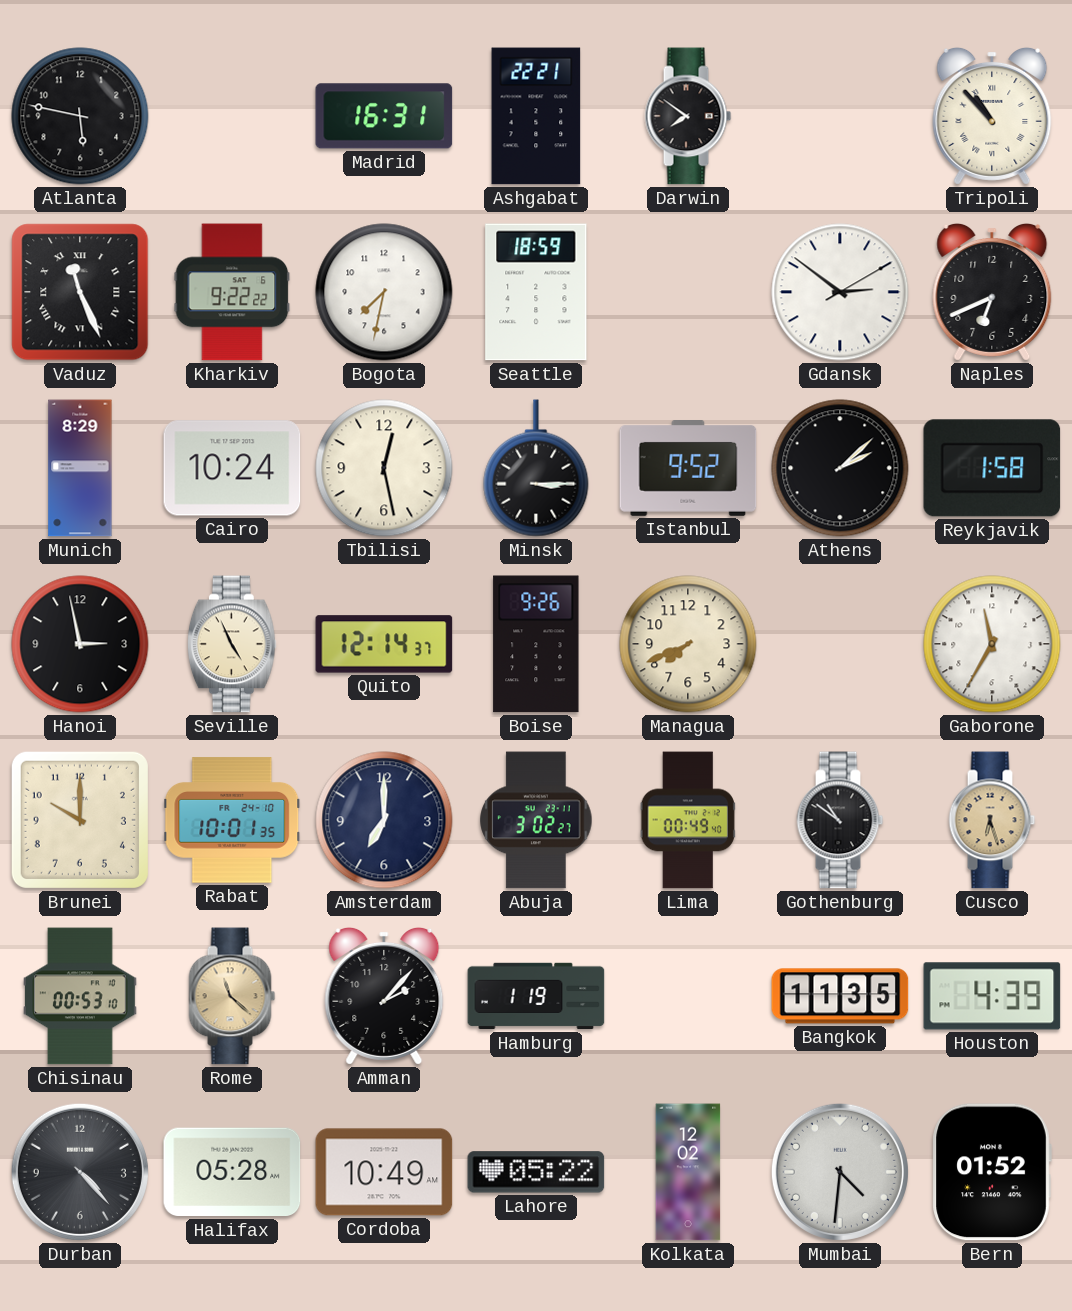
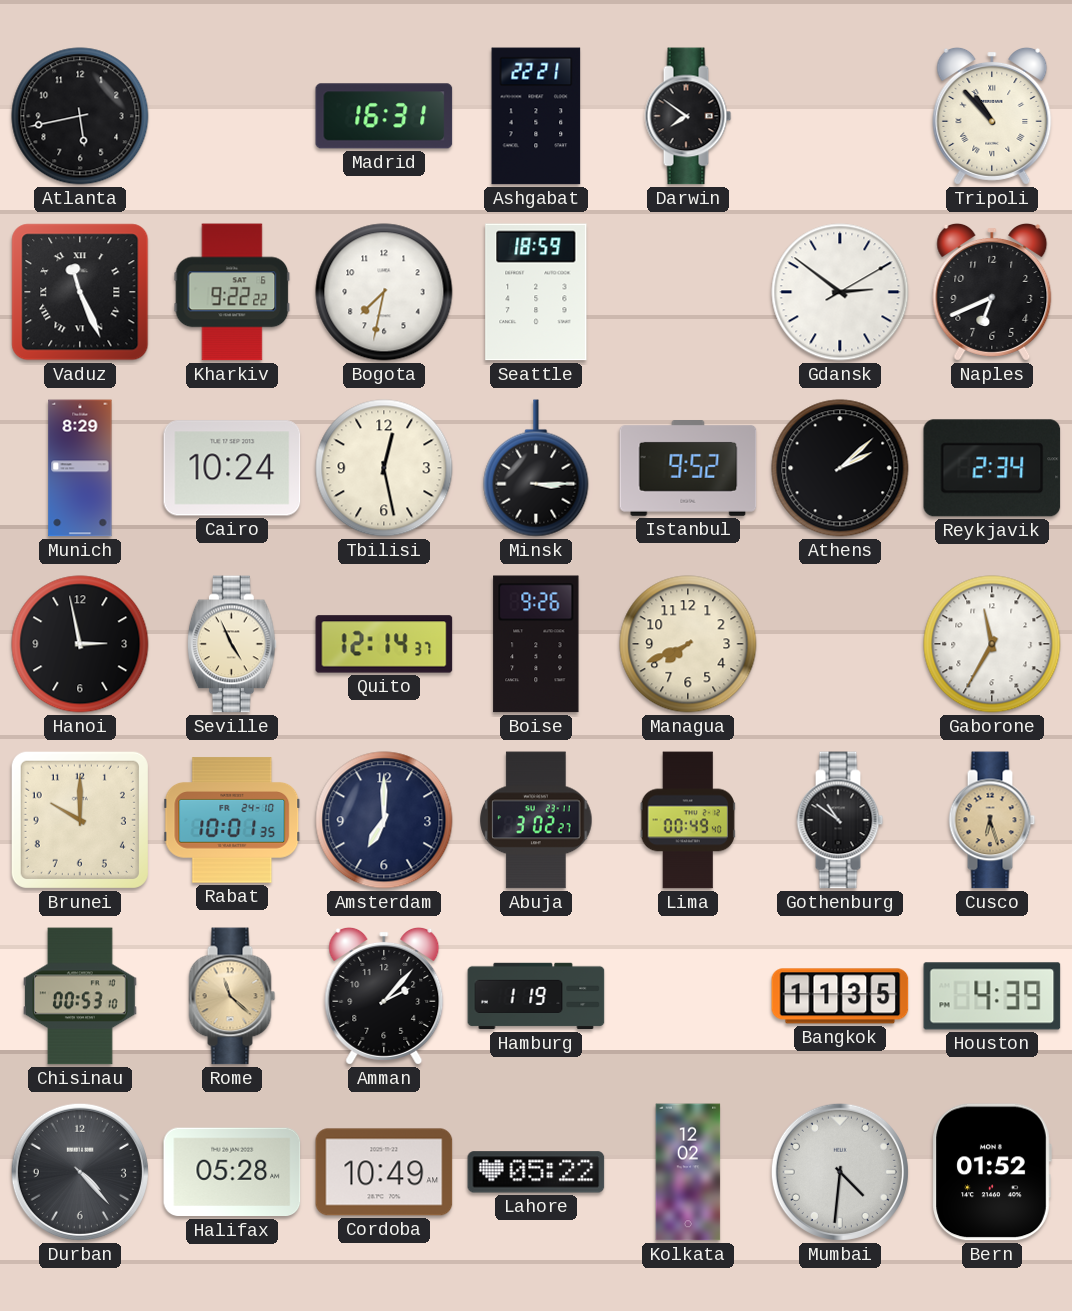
Atlanta: 5:47 -> 5:43
Reykjavik: 1:58 -> 2:34
